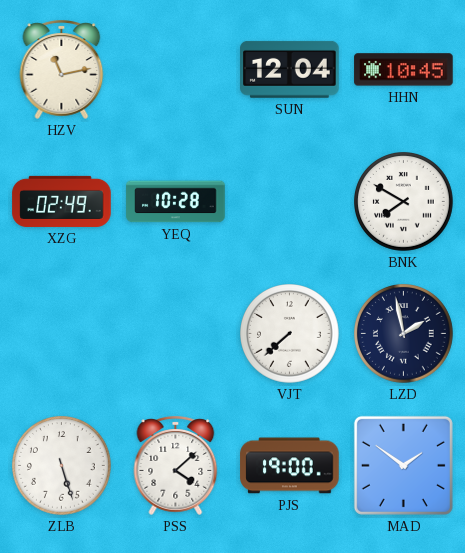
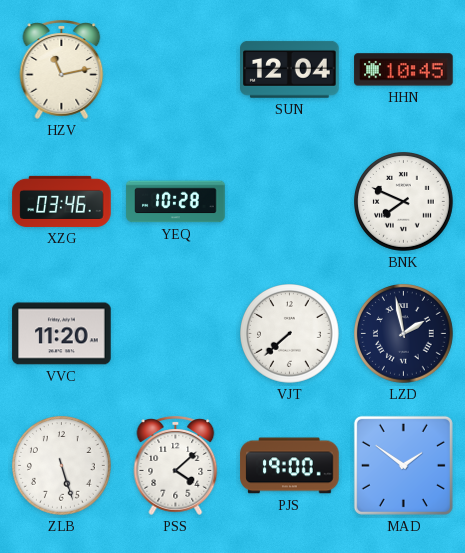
XZG: 02:49 -> 03:46
BNK: 7:50 -> 7:49
VVC: none -> 11:20
